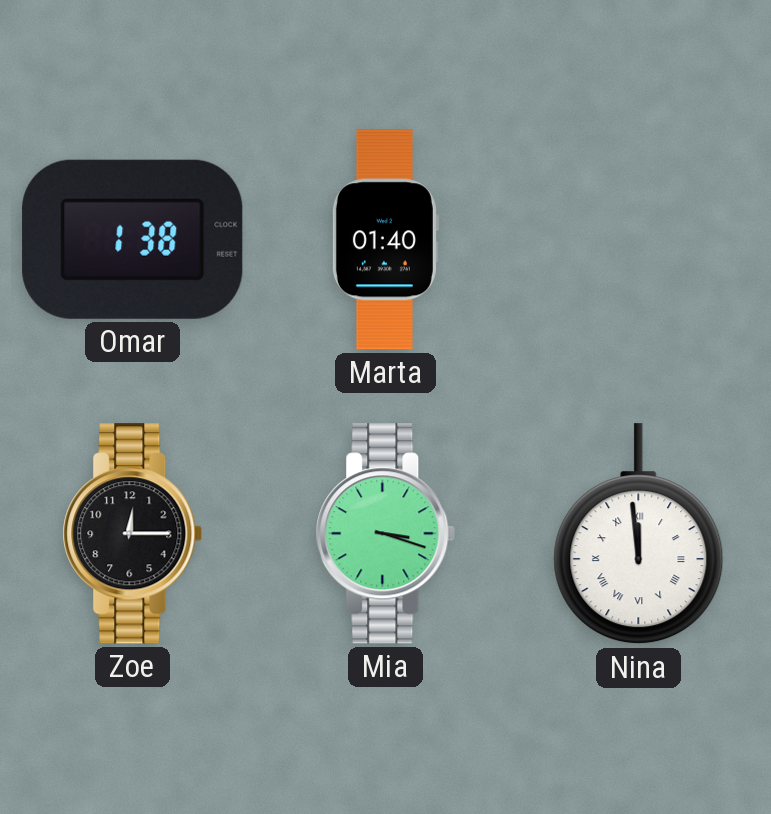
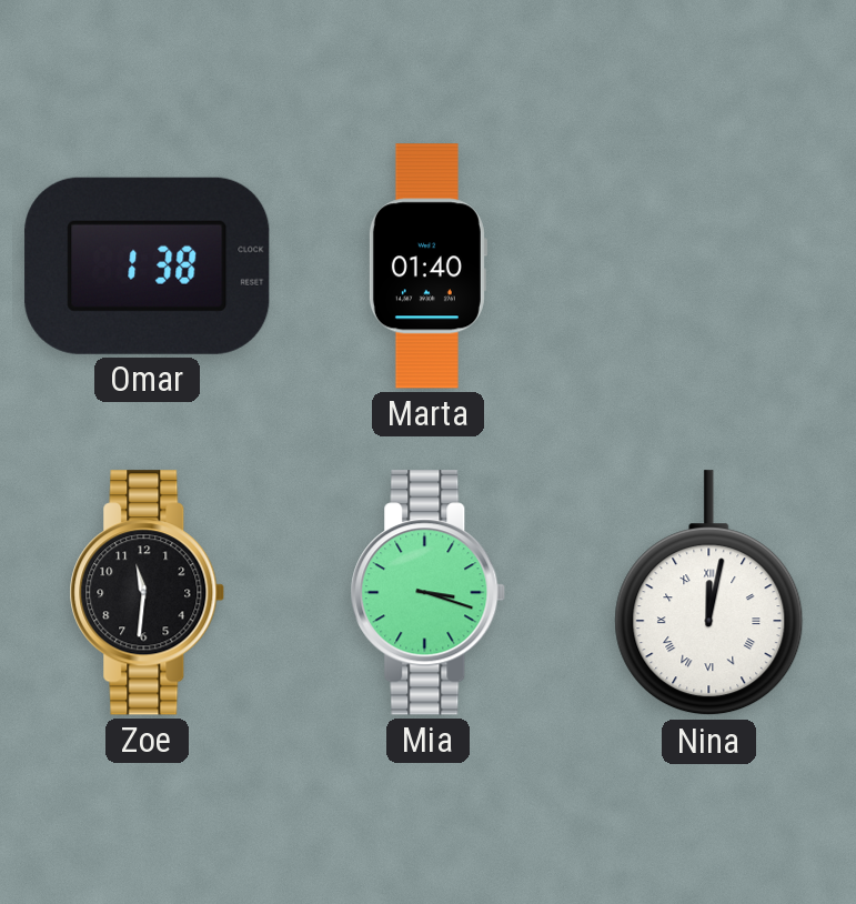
Zoe: 12:15 -> 11:31
Nina: 11:59 -> 12:02
